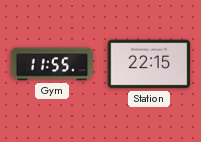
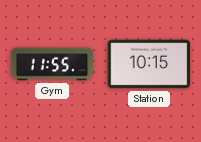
Station: 22:15 -> 10:15
